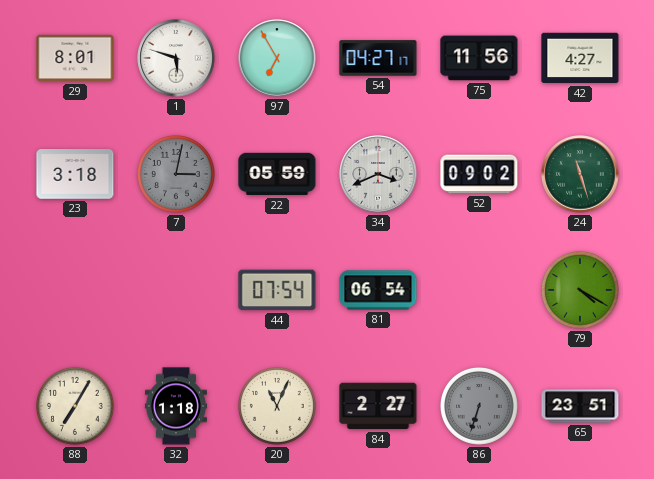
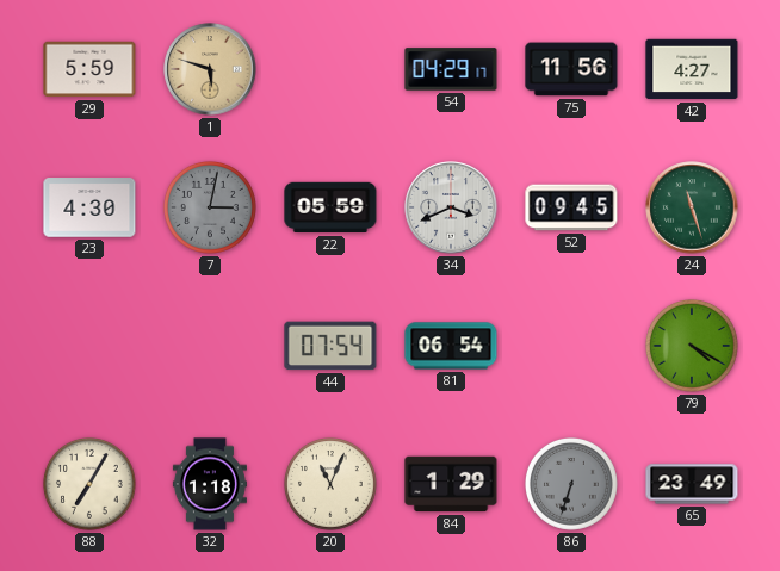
29: 8:01 -> 5:59
1 dial: white -> champagne
97: 6:55 -> none
54: 04:27 -> 04:29
23: 3:18 -> 4:30
52: 09:02 -> 09:45
84: 2:27 -> 1:29
65: 23:51 -> 23:49
